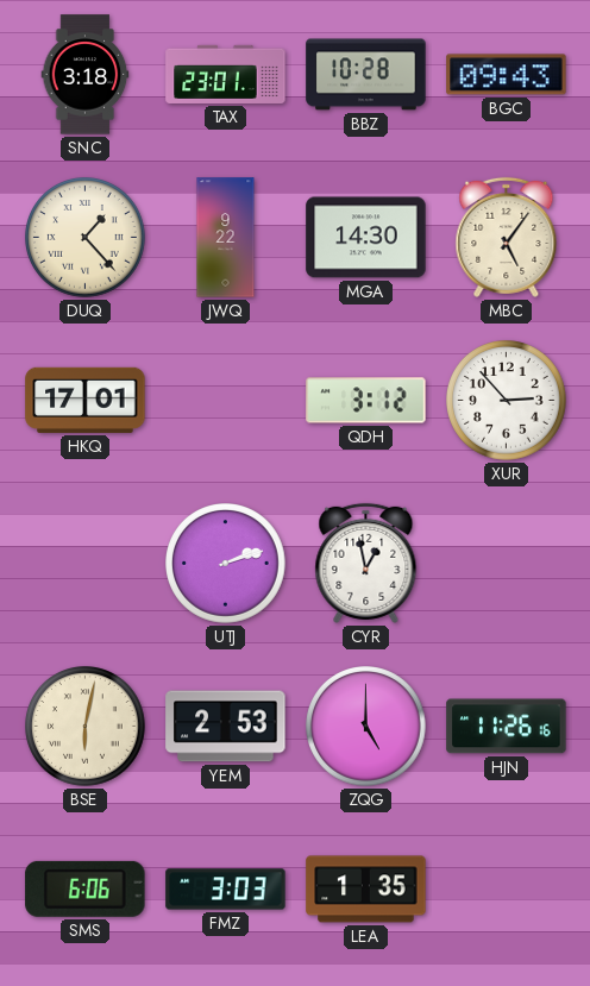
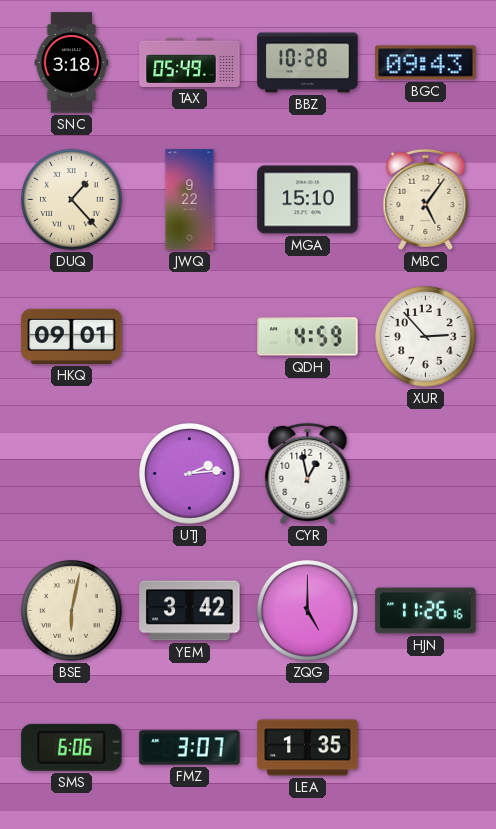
TAX: 23:01 -> 05:49
MGA: 14:30 -> 15:10
HKQ: 17:01 -> 09:01
QDH: 3:12 -> 4:59
UTJ: 2:12 -> 2:14
YEM: 2:53 -> 3:42
FMZ: 3:03 -> 3:07
